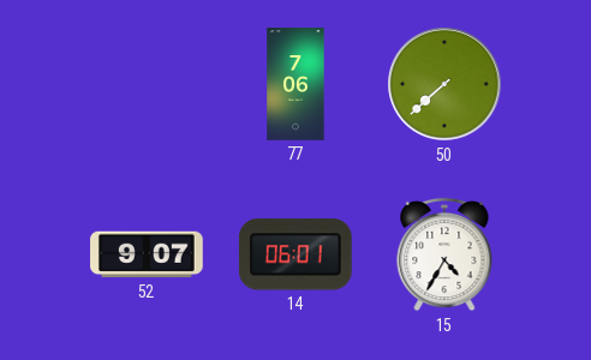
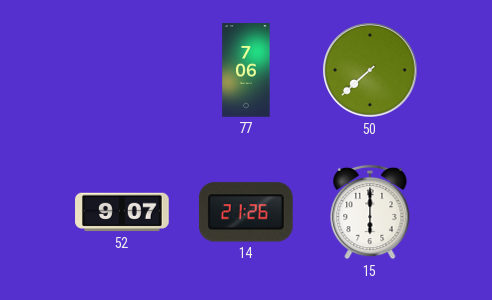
14: 06:01 -> 21:26
15: 4:35 -> 6:00
